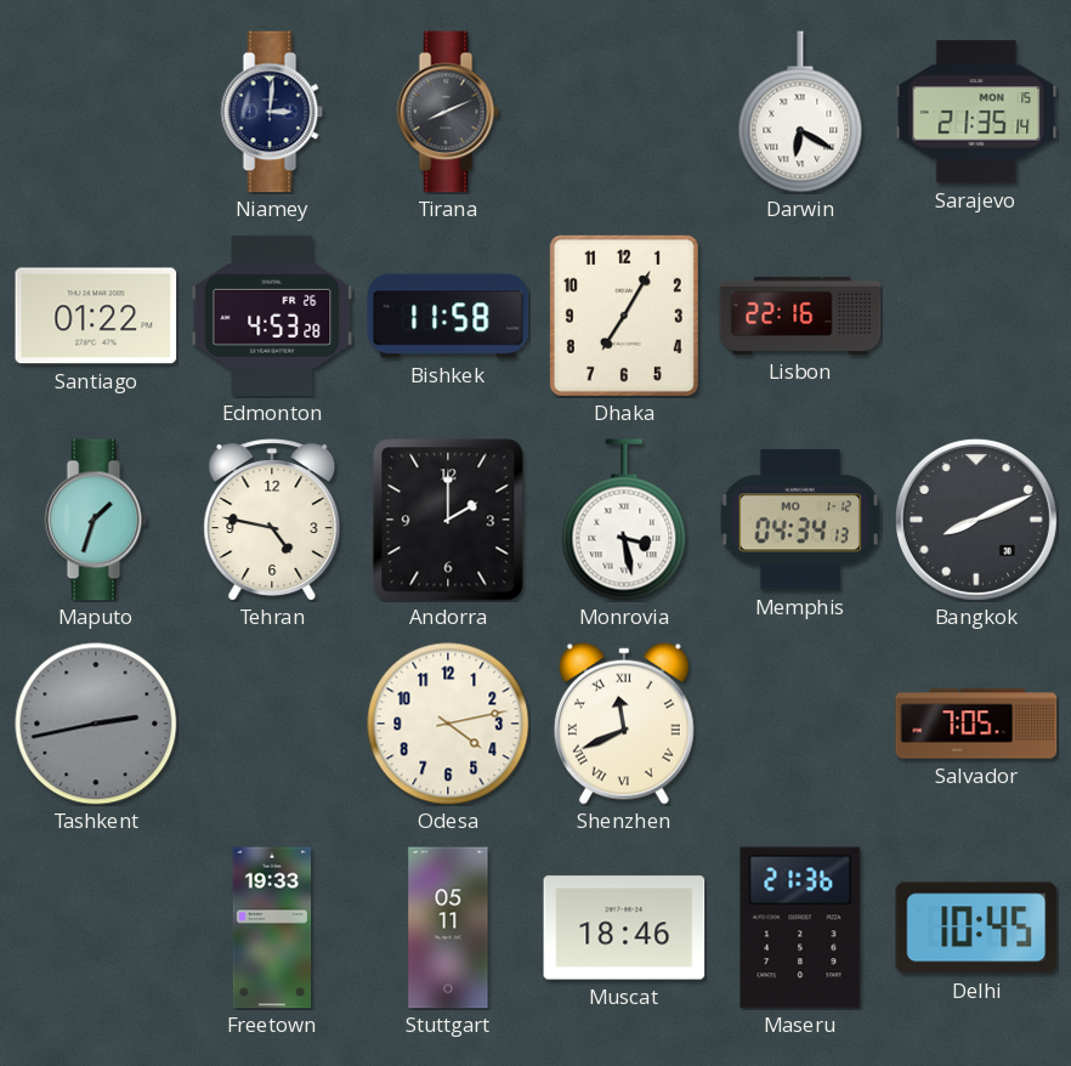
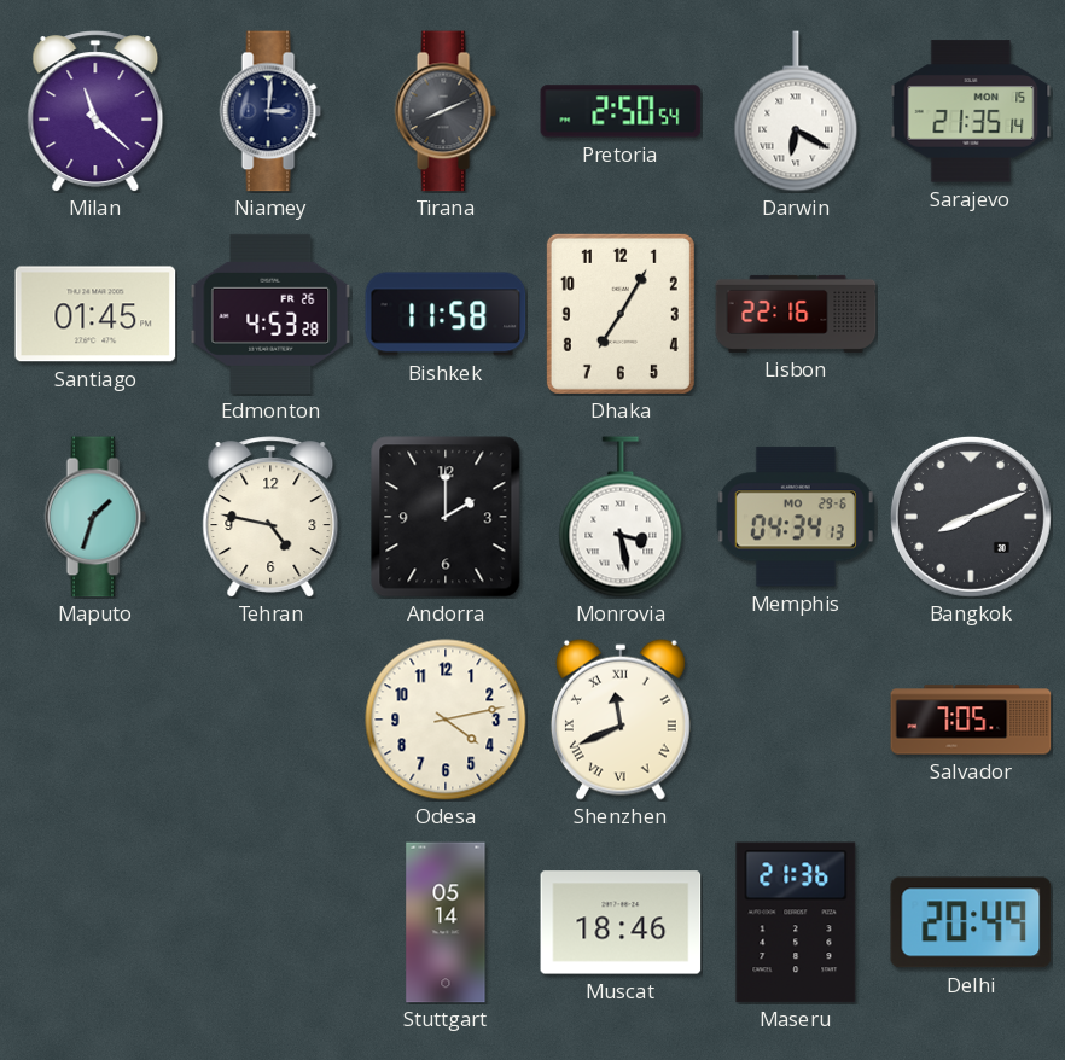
Milan: none -> 11:22
Pretoria: none -> 2:50
Santiago: 01:22 -> 01:45
Memphis date: MO 1-12 -> MO 29-6
Tashkent: 2:43 -> none
Freetown: 19:33 -> none
Stuttgart: 05:11 -> 05:14
Delhi: 10:45 -> 20:49
